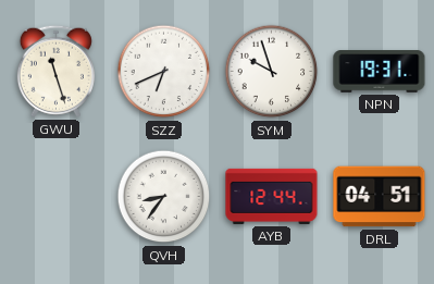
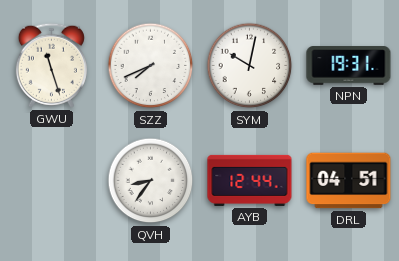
SZZ: 6:41 -> 7:41
SYM: 9:57 -> 10:02
